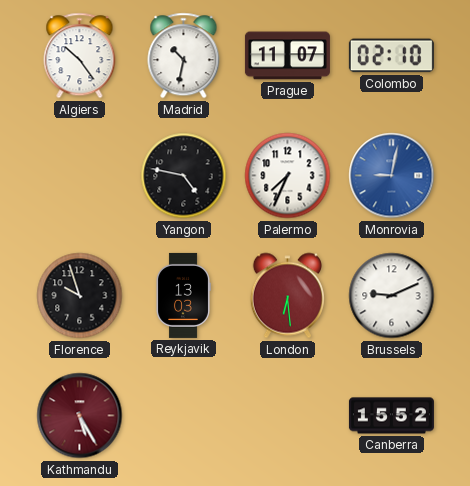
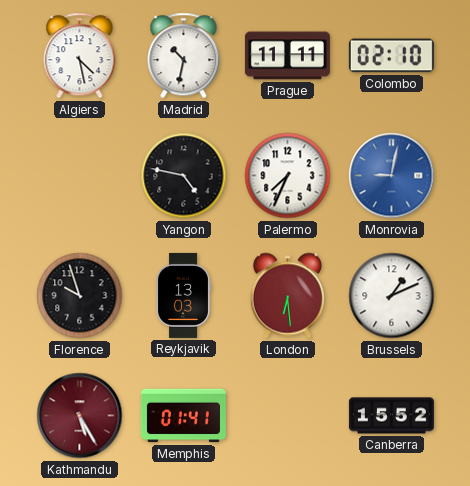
Algiers: 10:24 -> 4:28
Prague: 11:07 -> 11:11
Brussels: 9:11 -> 1:11
Memphis: none -> 01:41
